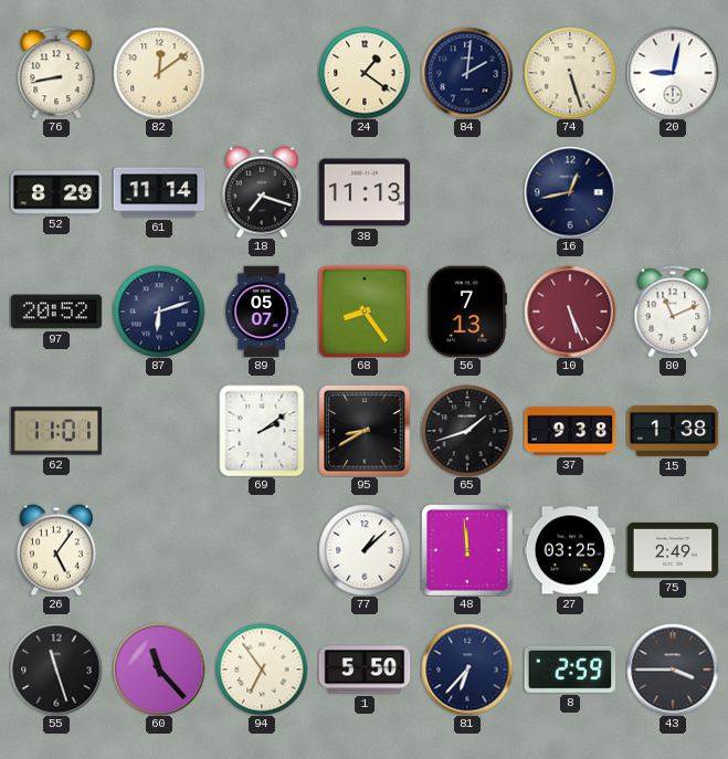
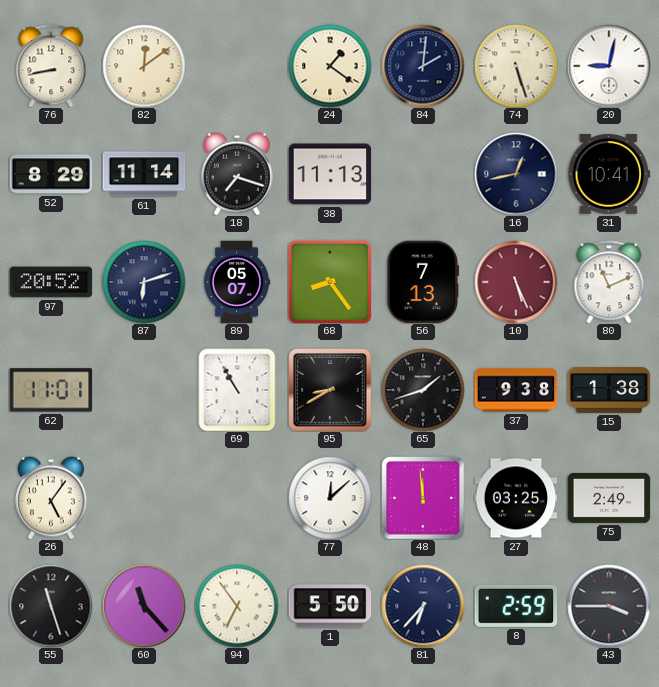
31: none -> 10:41
69: 2:09 -> 10:55
77: 1:08 -> 12:08
